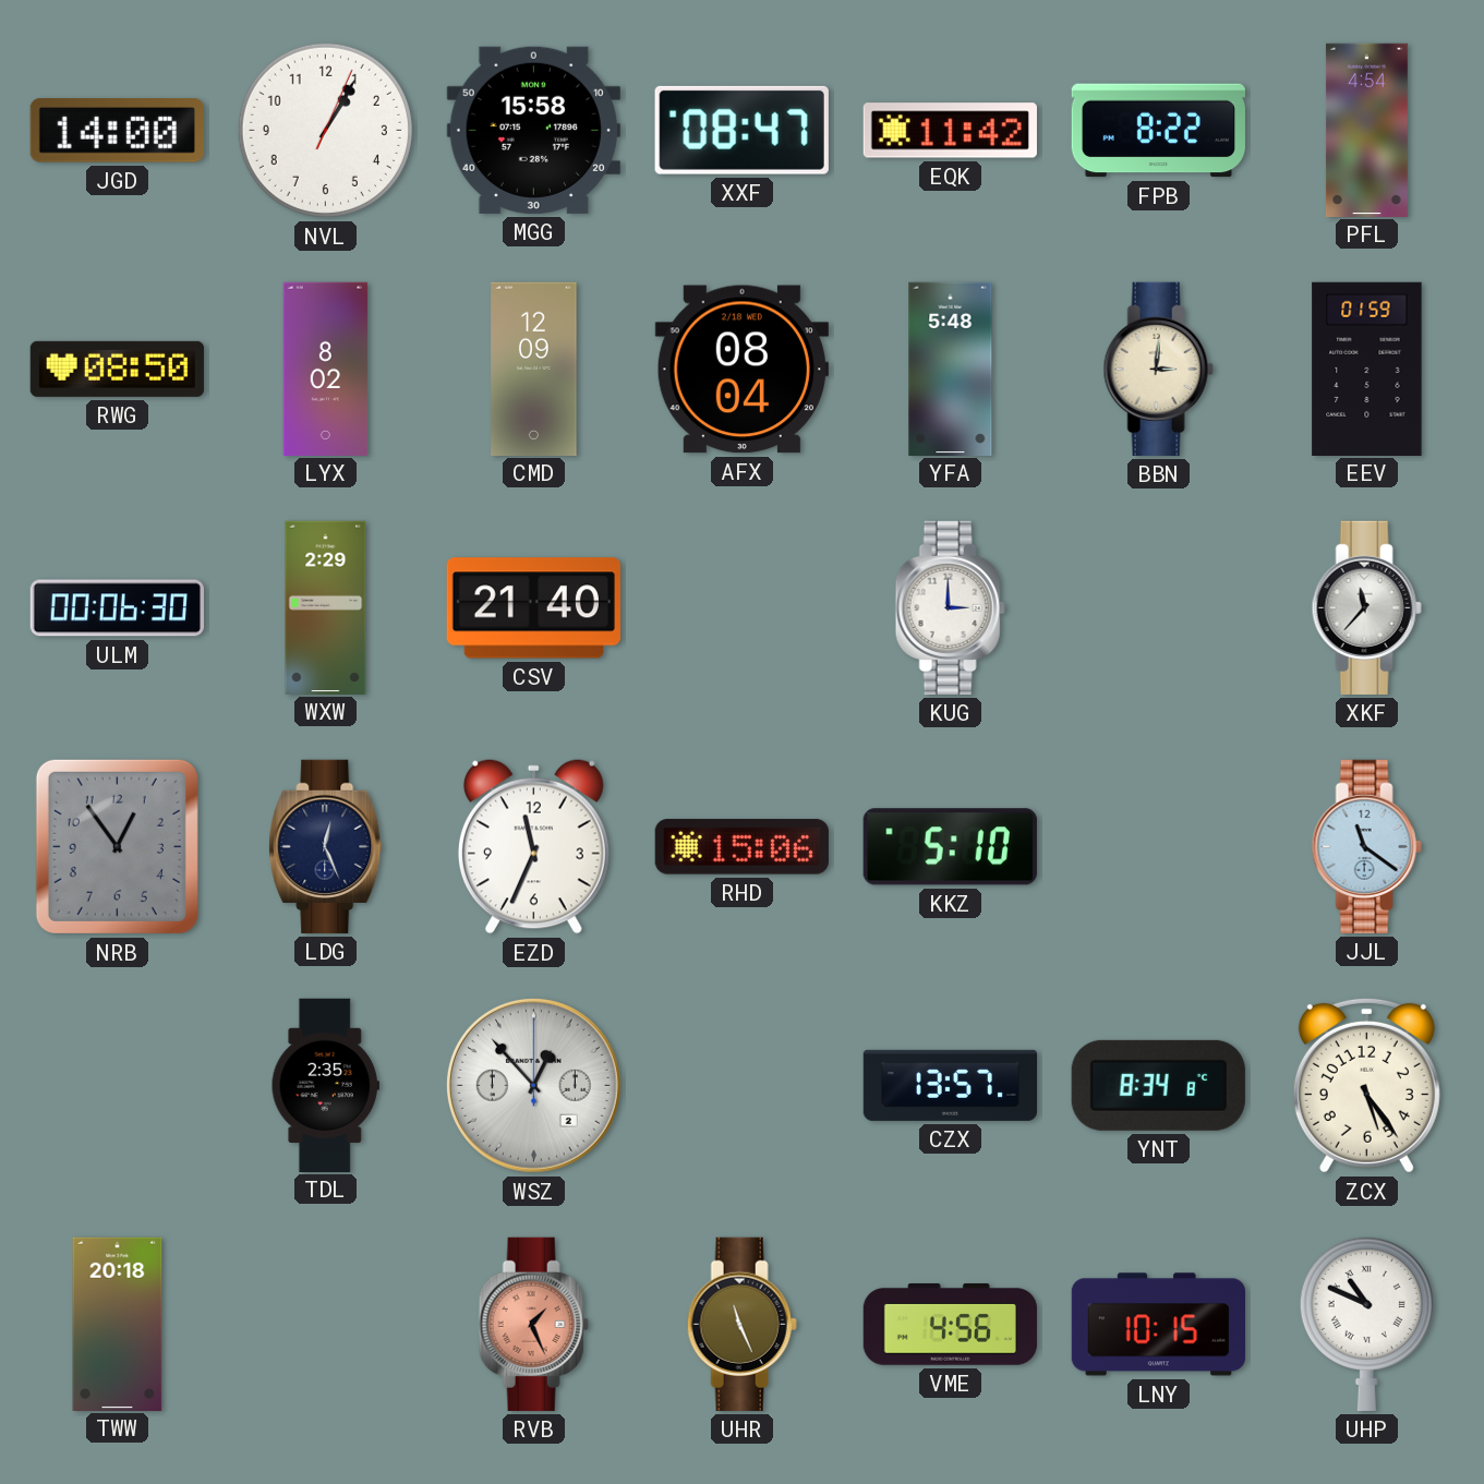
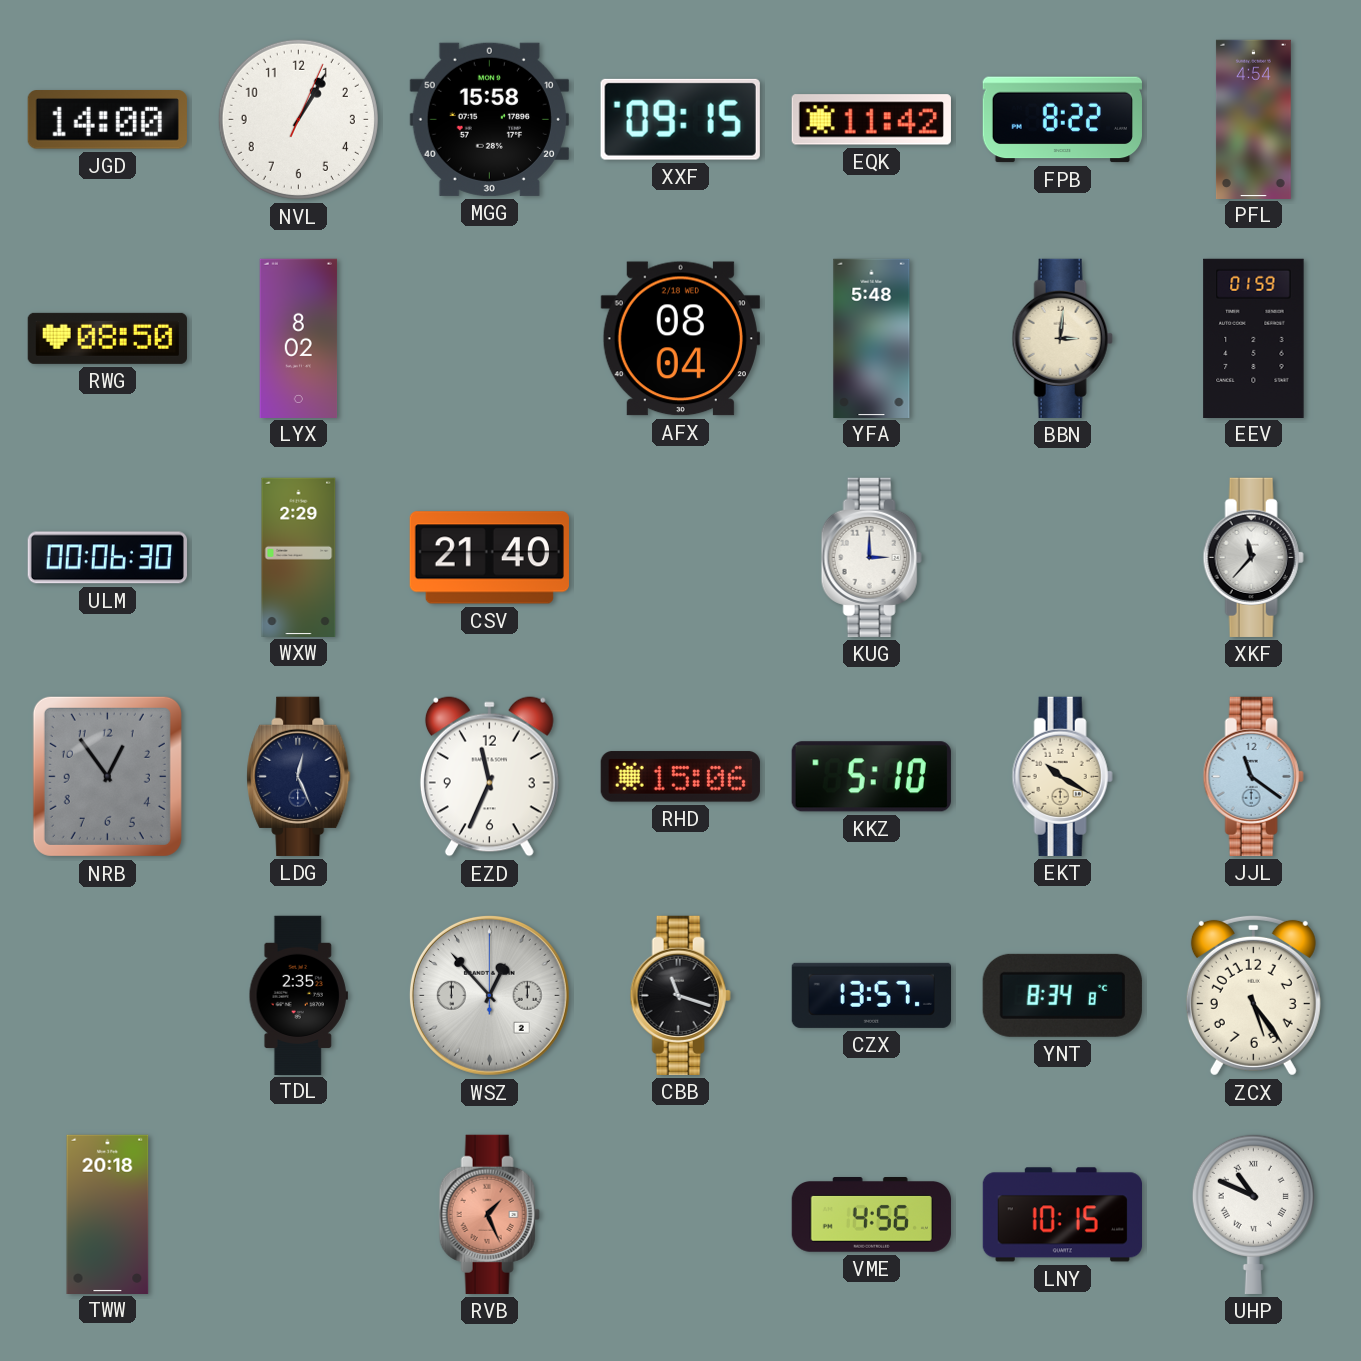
XXF: 08:47 -> 09:15
CMD: 12:09 -> none
EKT: none -> 10:20
CBB: none -> 11:18
UHR: 11:26 -> none
